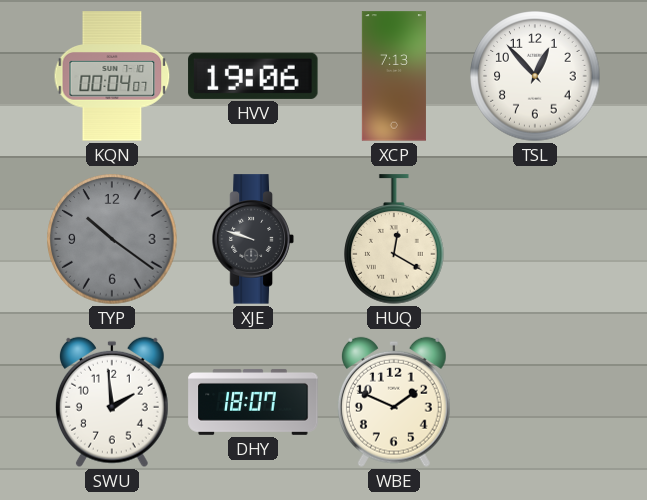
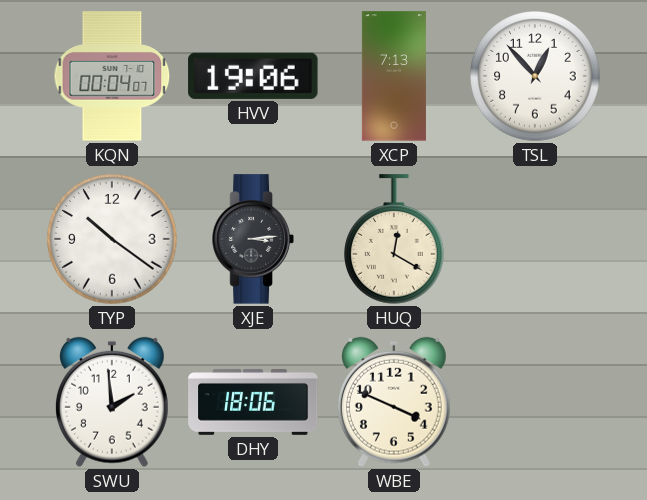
TYP dial: grey -> white
XJE: 9:48 -> 3:14
DHY: 18:07 -> 18:06
WBE: 1:49 -> 3:49
